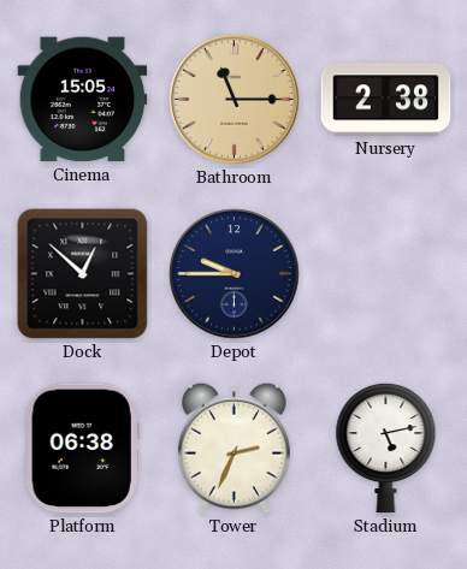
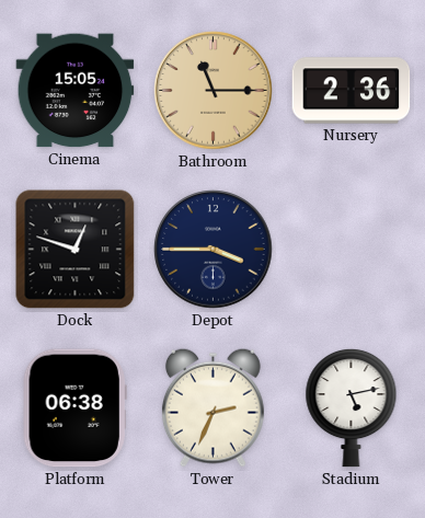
Nursery: 2:38 -> 2:36
Dock: 12:52 -> 12:48
Depot: 9:45 -> 3:45
